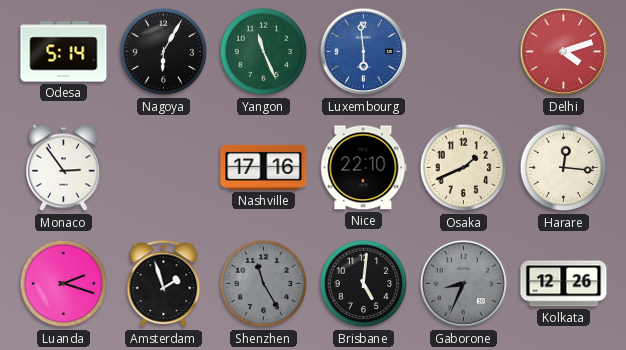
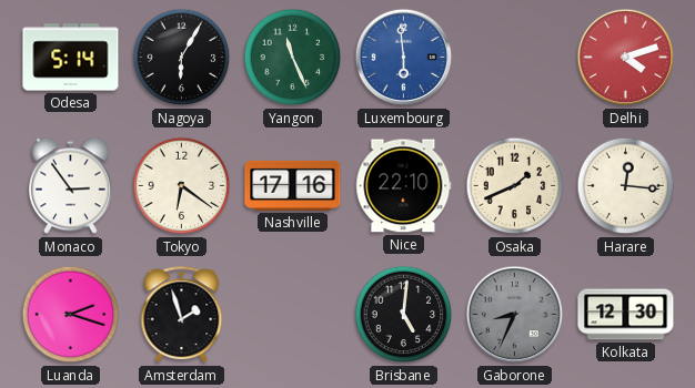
Tokyo: none -> 6:21
Shenzhen: 11:25 -> none
Kolkata: 12:26 -> 12:30
